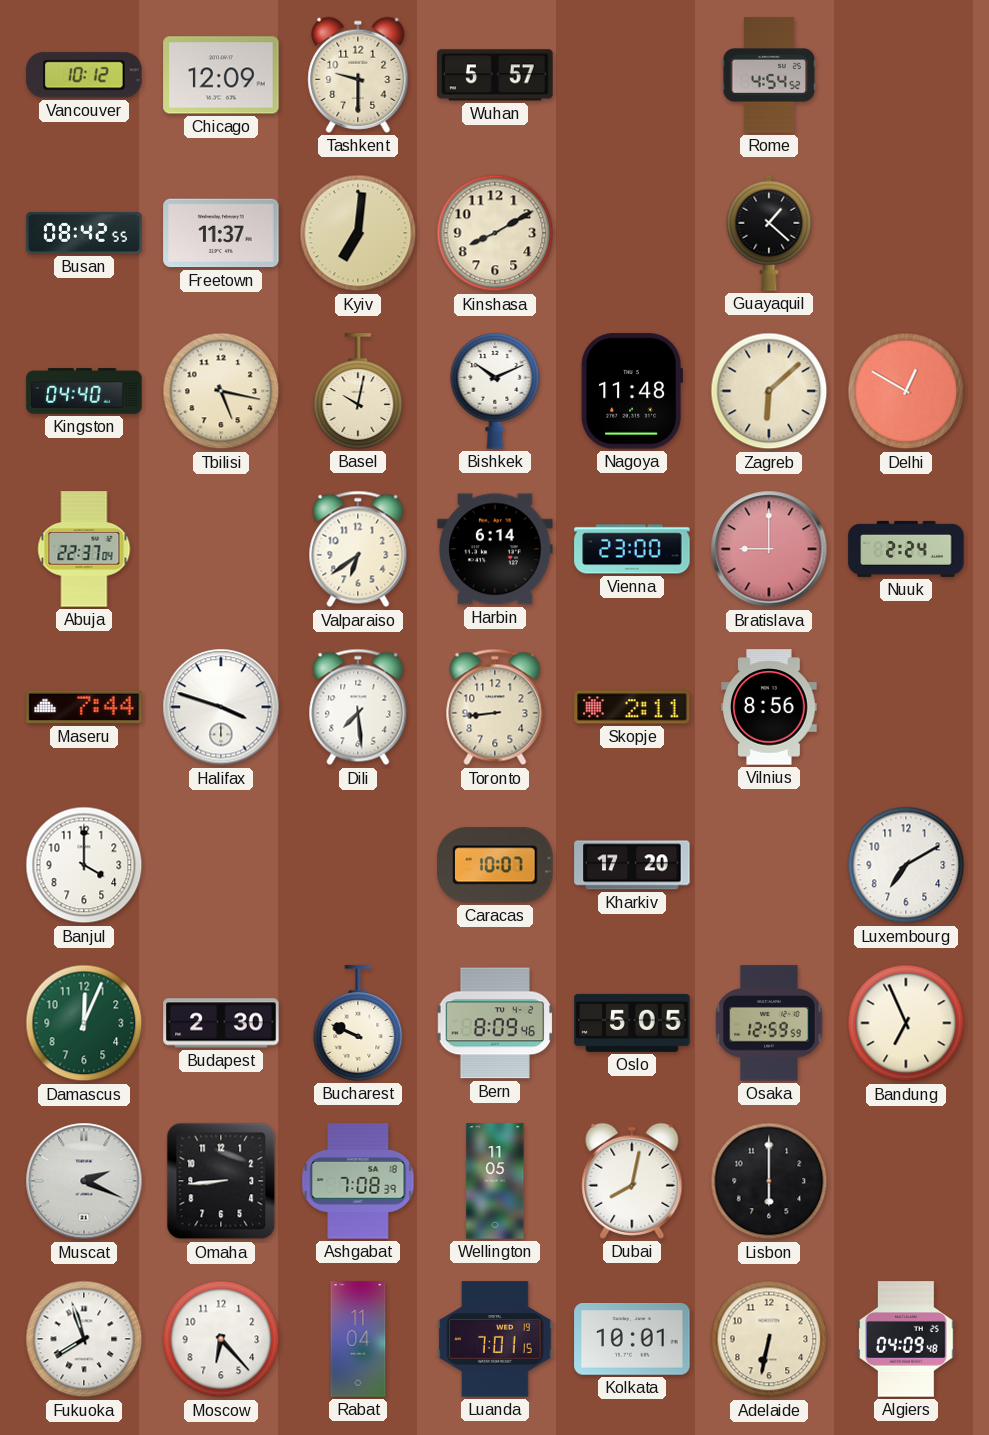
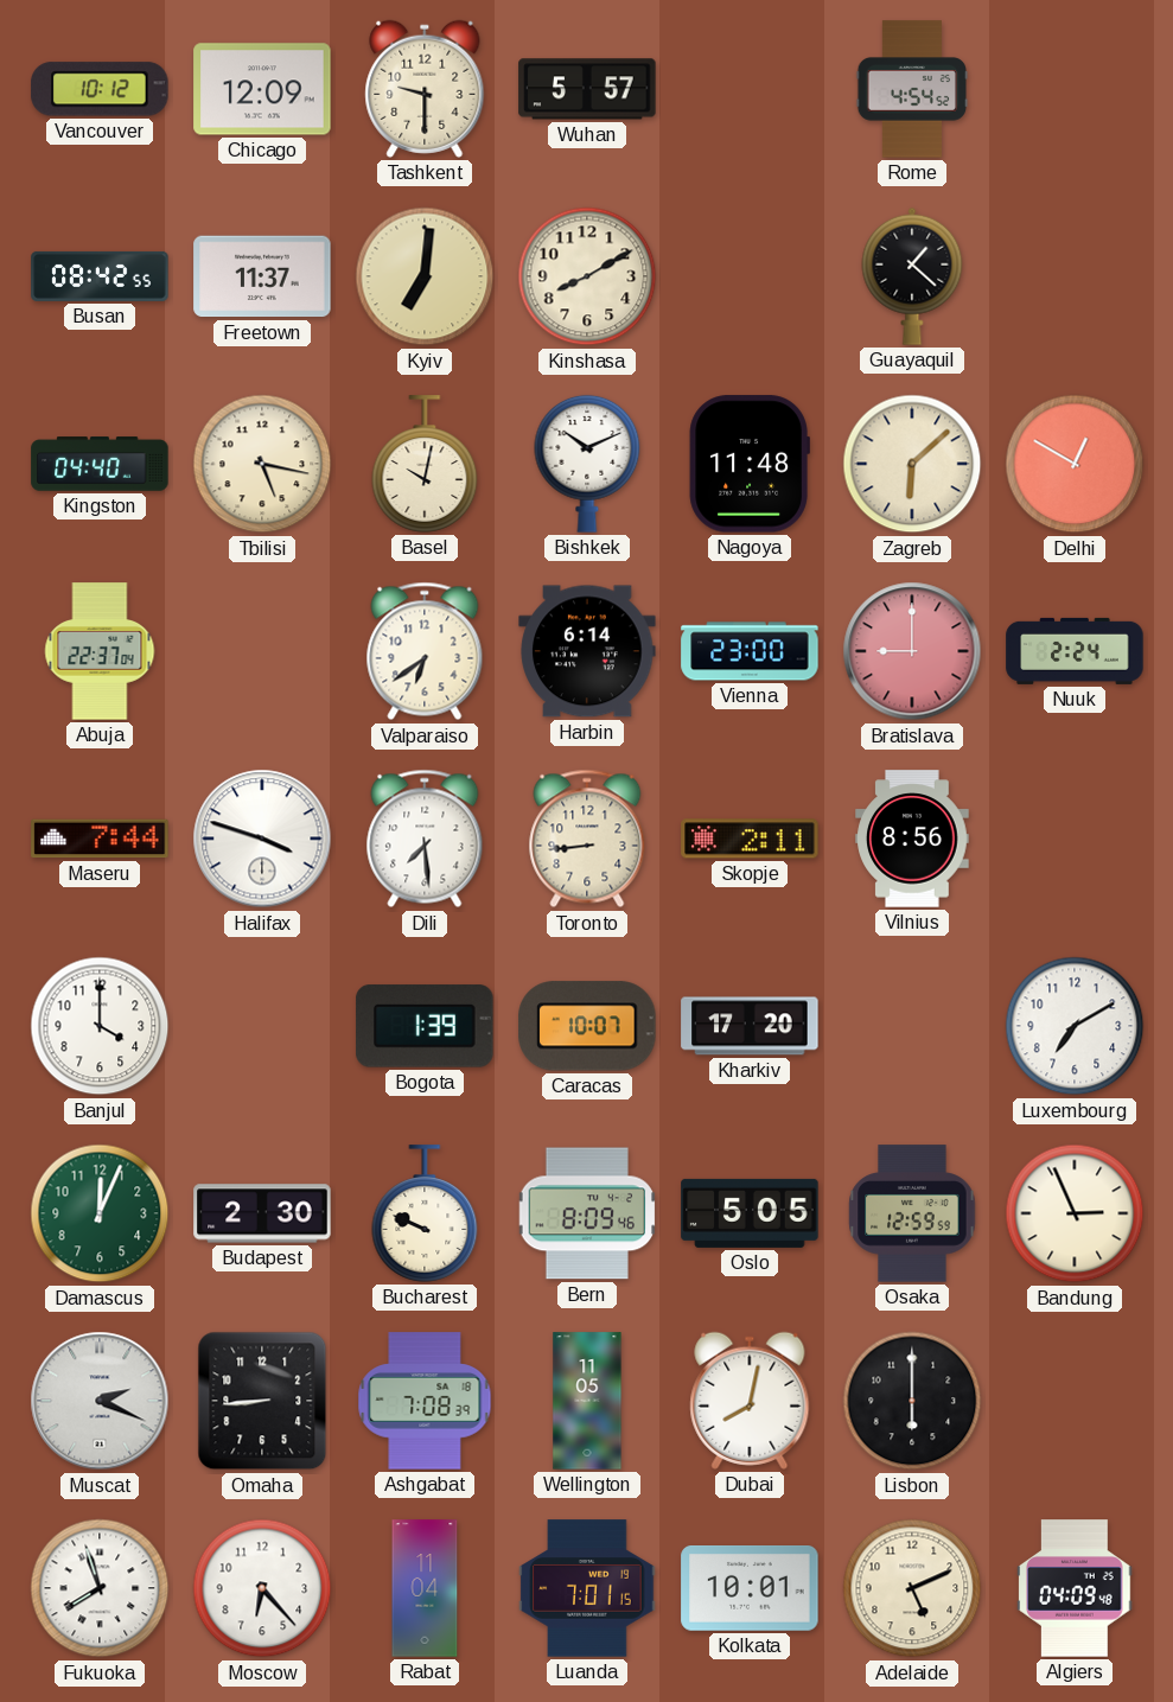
Bogota: none -> 1:39
Bandung: 6:56 -> 2:56
Adelaide: 6:32 -> 5:11
